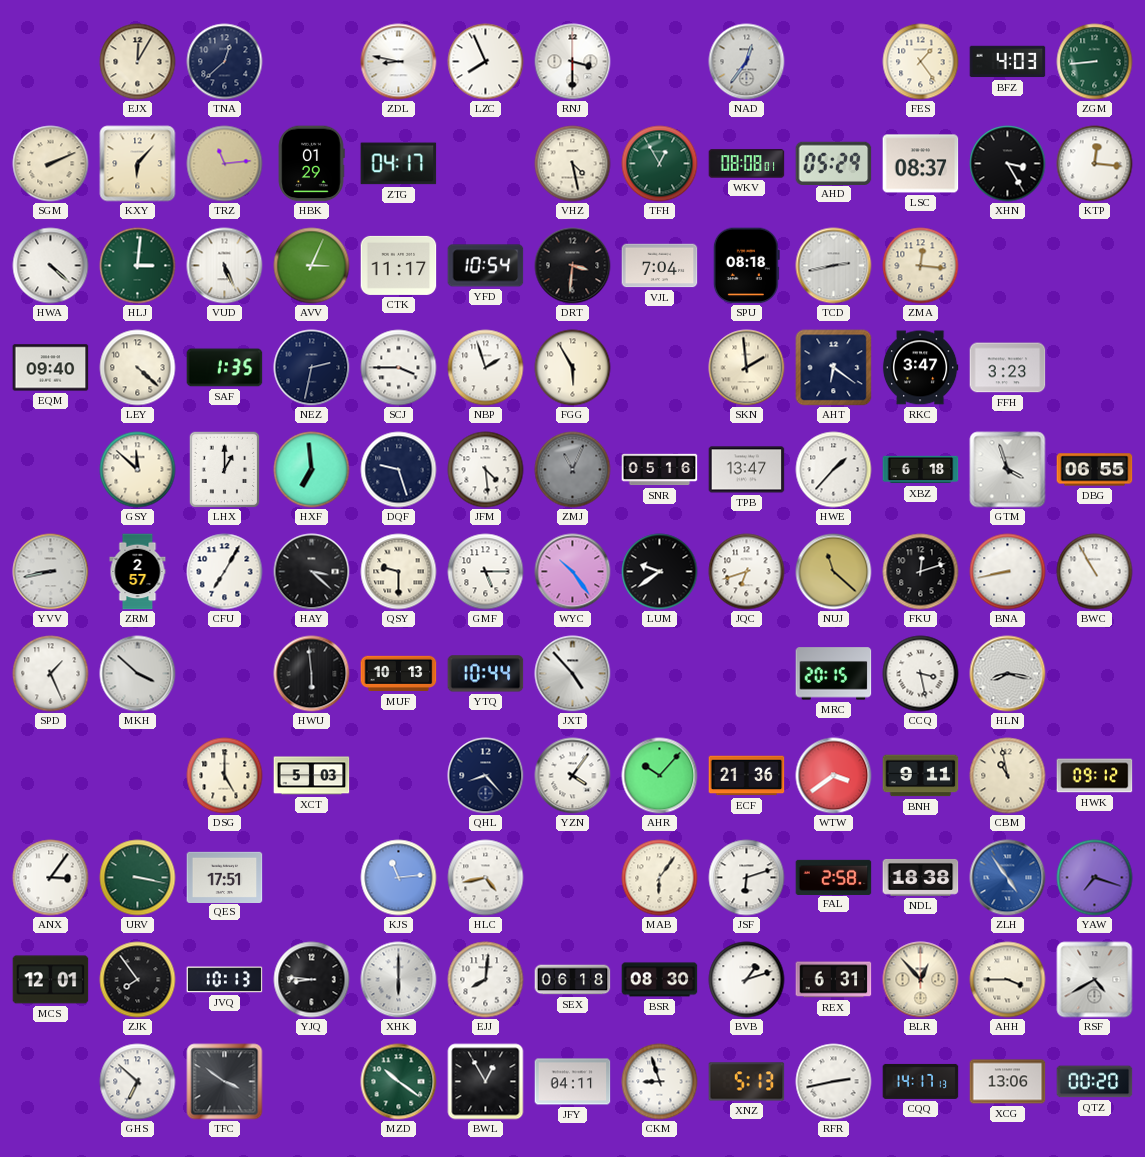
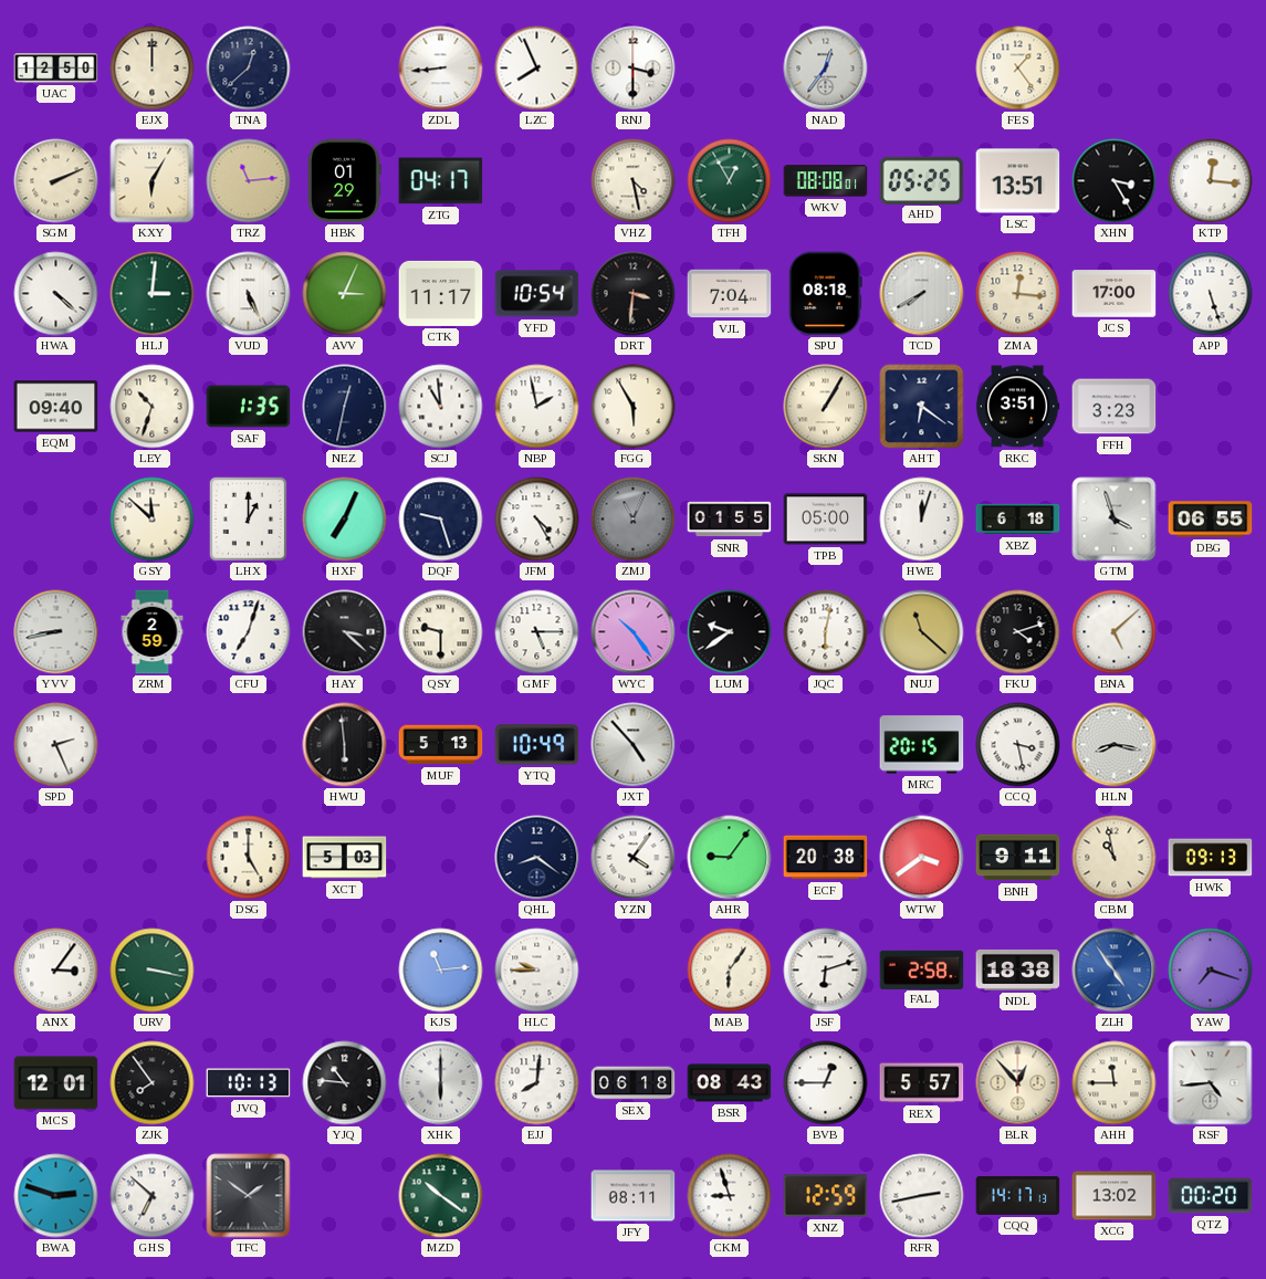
UAC: none -> 12:50
EJX: 12:05 -> 12:00
ZDL: 8:47 -> 8:44
BFZ: 4:03 -> none
ZGM: 8:44 -> none
KXY: 6:07 -> 6:05
AHD: 05:29 -> 05:25
LSC: 08:37 -> 13:51
TCD: 2:43 -> 7:40
JCS: none -> 17:00
APP: none -> 5:27
LEY: 4:22 -> 10:33
NEZ: 2:32 -> 12:32
SCJ: 3:45 -> 10:59
NBP: 1:57 -> 1:58
SKN: 1:59 -> 1:05
RKC: 3:47 -> 3:51
HXF: 6:59 -> 7:04
JFM: 4:29 -> 4:25
SNR: 05:16 -> 01:55
TPB: 13:47 -> 05:00
HWE: 1:37 -> 12:03
ZRM: 2:57 -> 2:59
CFU: 7:05 -> 7:03
JQC: 6:42 -> 6:02
FKU: 12:12 -> 4:12
BNA: 8:43 -> 5:08
BWC: 10:55 -> none
SPD: 1:26 -> 2:26
MKH: 3:52 -> none
MUF: 10:13 -> 5:13
YTQ: 10:44 -> 10:49
QHL: 8:23 -> 8:21
AHR: 10:07 -> 9:06
ECF: 21:36 -> 20:38
HWK: 09:12 -> 09:13
QES: 17:51 -> none
HLC: 4:43 -> 9:45
YJQ: 8:46 -> 10:46
BSR: 08:30 -> 08:43
BVB: 1:12 -> 12:45
REX: 6:31 -> 5:57
AHH: 3:45 -> 11:45
RSF: 4:40 -> 4:44
BWA: none -> 2:48
TFC: 3:51 -> 1:51
BWL: 12:55 -> none
JFY: 04:11 -> 08:11
XNZ: 5:13 -> 12:59
XCG: 13:06 -> 13:02
